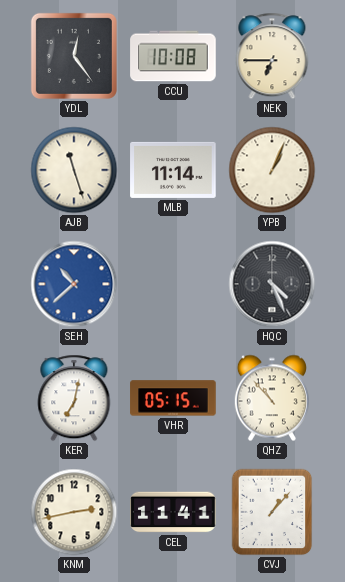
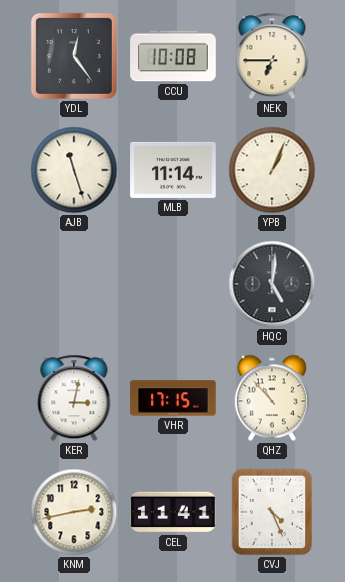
SEH: 10:38 -> none
HQC: 4:26 -> 5:01
KER: 7:02 -> 3:02
VHR: 05:15 -> 17:15
CVJ: 1:07 -> 4:26
